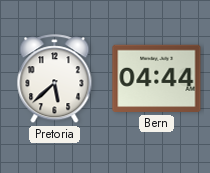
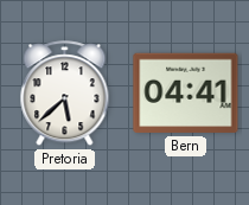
Bern: 04:44 -> 04:41
